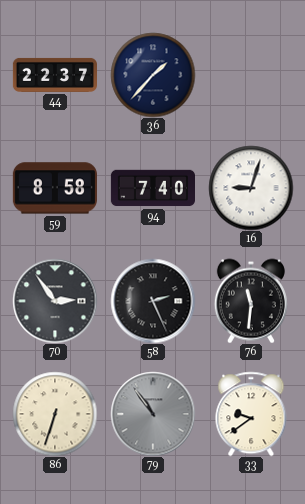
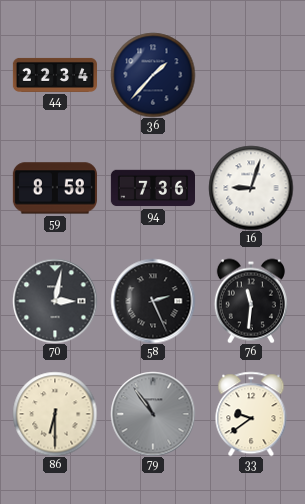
44: 22:37 -> 22:34
94: 7:40 -> 7:36
70: 2:54 -> 3:02
86: 6:33 -> 6:30
